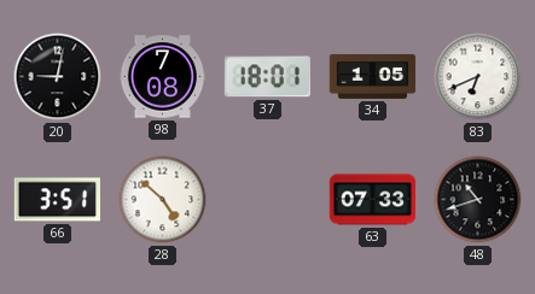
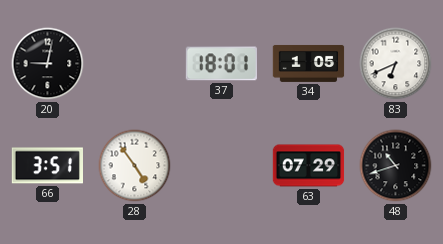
98: 7:08 -> none
28: 4:52 -> 4:54
63: 07:33 -> 07:29
